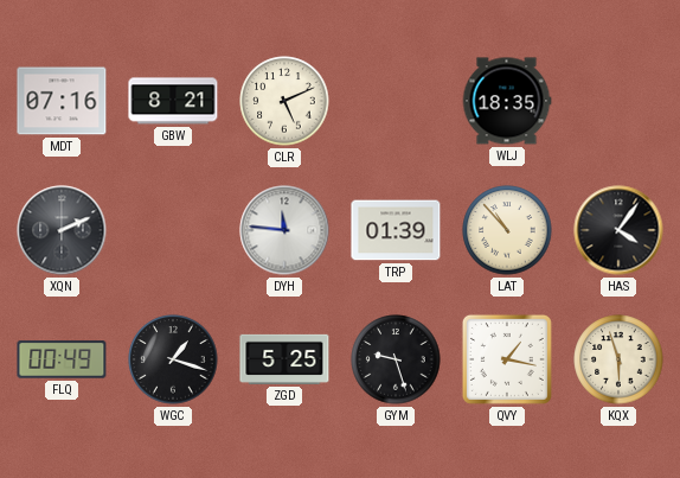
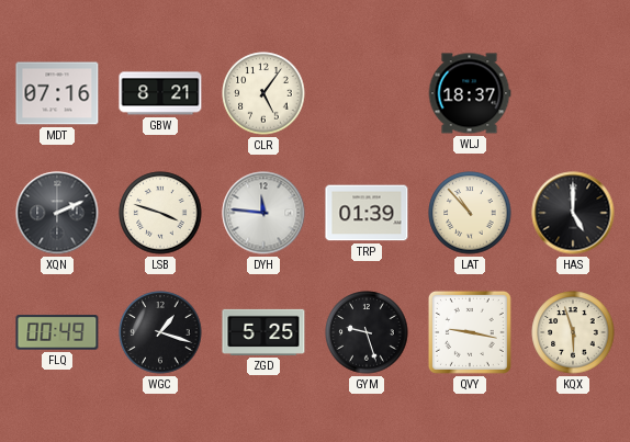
CLR: 5:11 -> 5:06
WLJ: 18:35 -> 18:37
LSB: none -> 3:48
HAS: 4:06 -> 5:00
QVY: 1:17 -> 9:17
